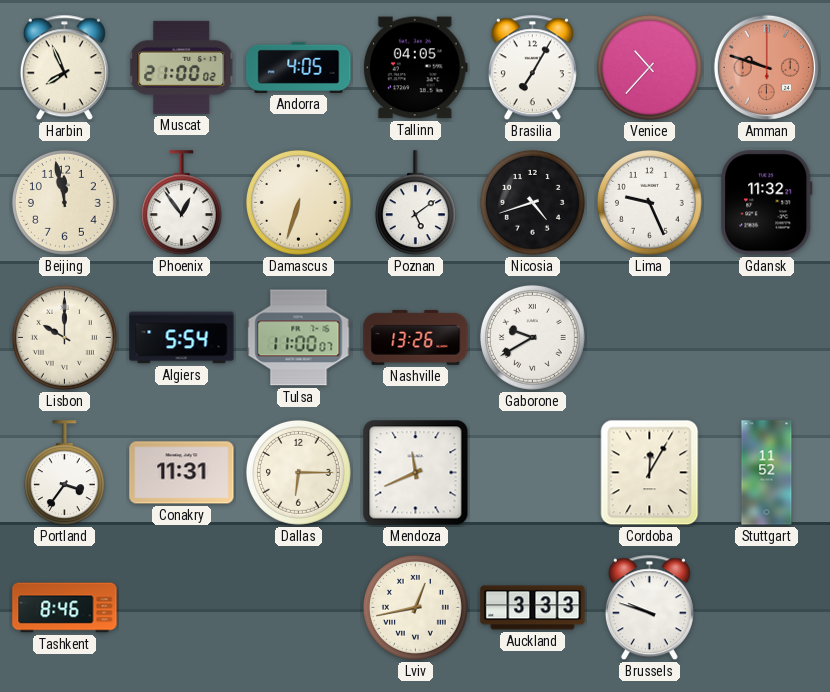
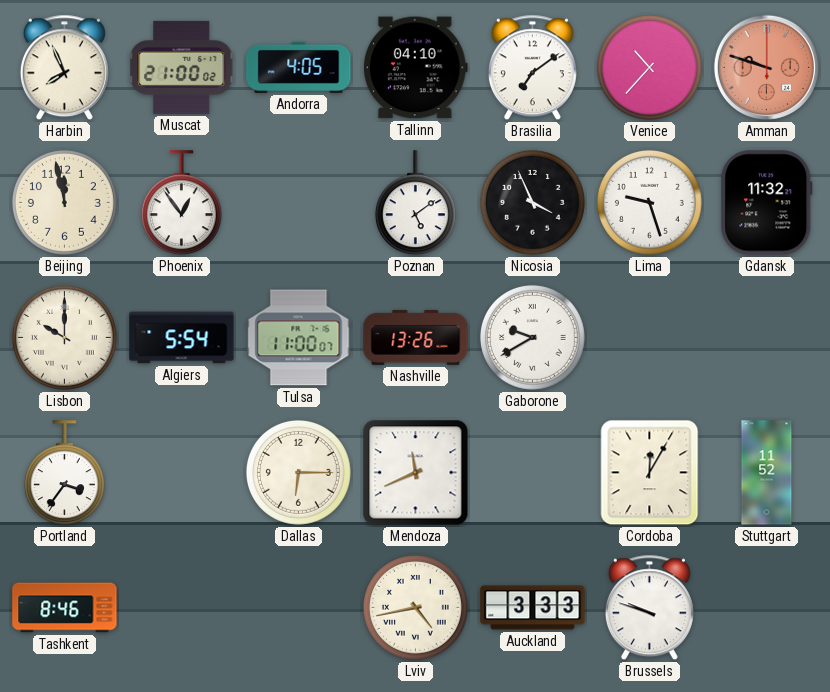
Tallinn: 04:05 -> 04:10
Brasilia: 7:05 -> 7:09
Damascus: 6:33 -> none
Nicosia: 4:42 -> 3:56
Lima: 9:26 -> 9:27
Conakry: 11:31 -> none
Lviv: 12:43 -> 4:43
